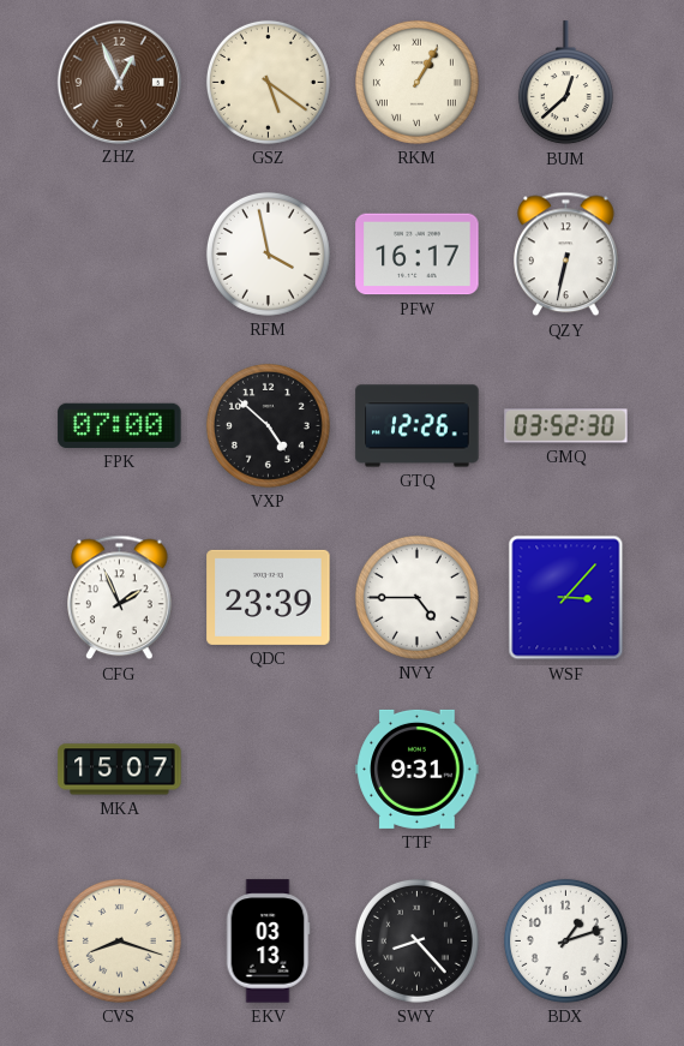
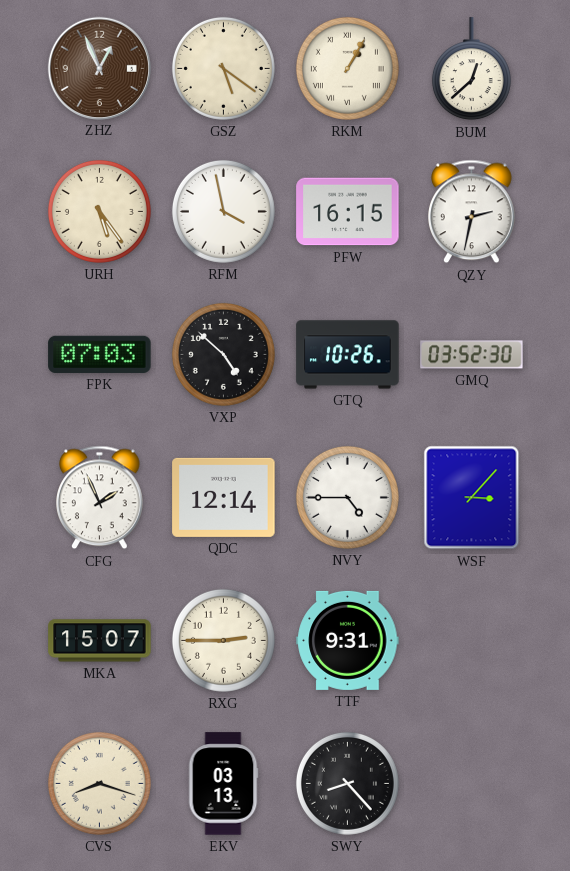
URH: none -> 5:24
PFW: 16:17 -> 16:15
QZY: 6:32 -> 2:32
FPK: 07:00 -> 07:03
GTQ: 12:26 -> 10:26
QDC: 23:39 -> 12:14
RXG: none -> 2:45
BDX: 1:12 -> none
